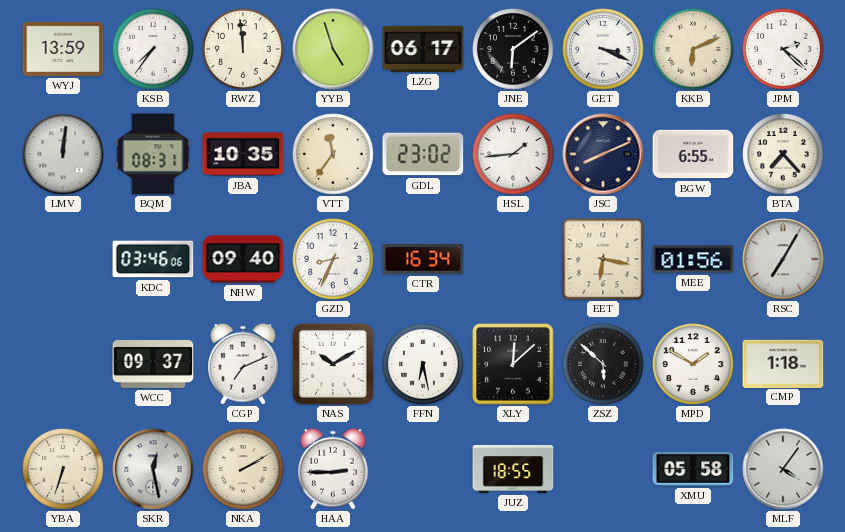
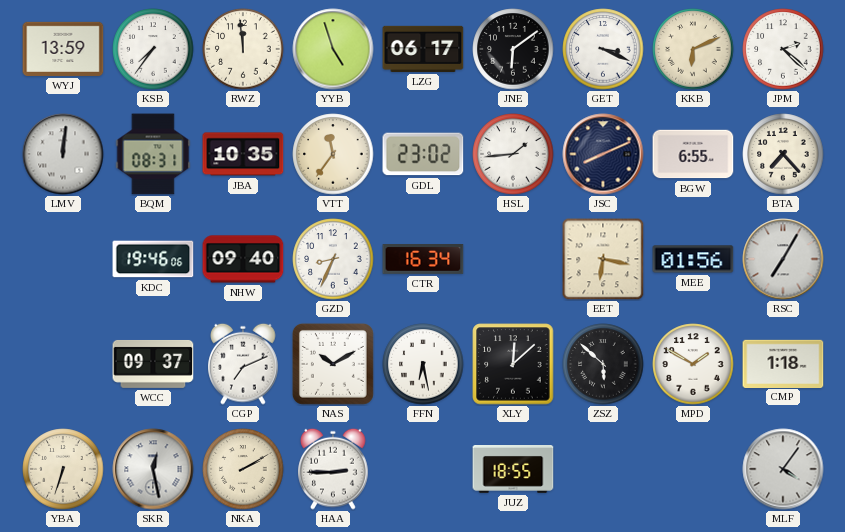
KDC: 03:46 -> 19:46
XMU: 05:58 -> none
